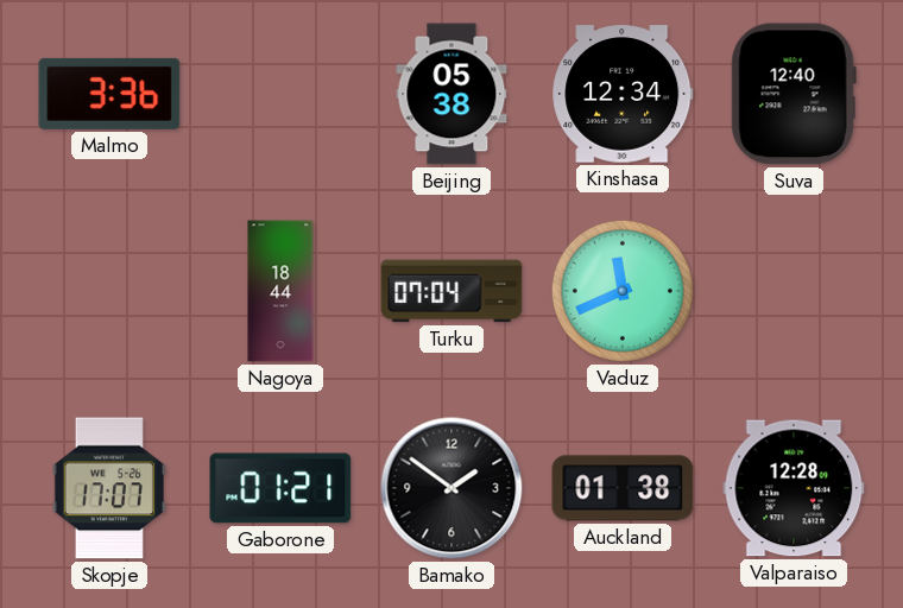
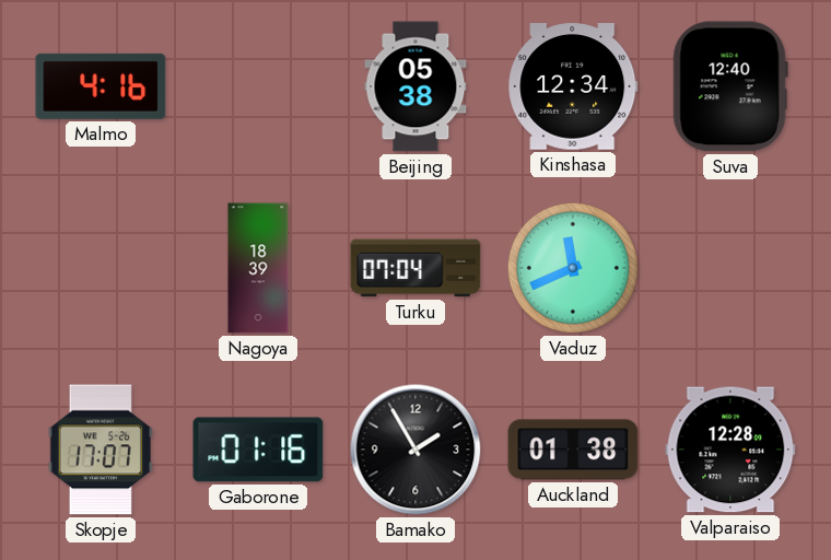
Malmo: 3:36 -> 4:16
Nagoya: 18:44 -> 18:39
Gaborone: 01:21 -> 01:16
Bamako: 1:51 -> 1:55
